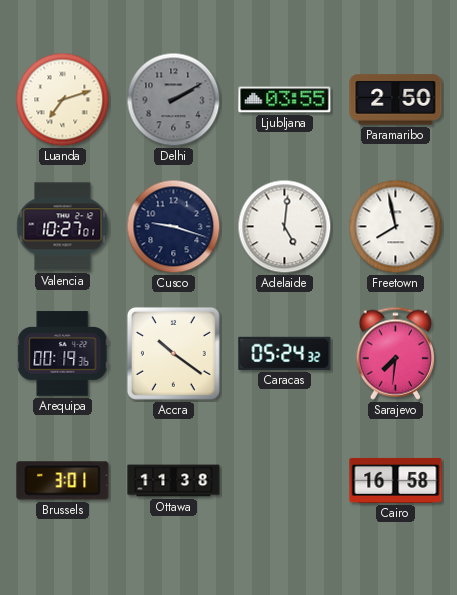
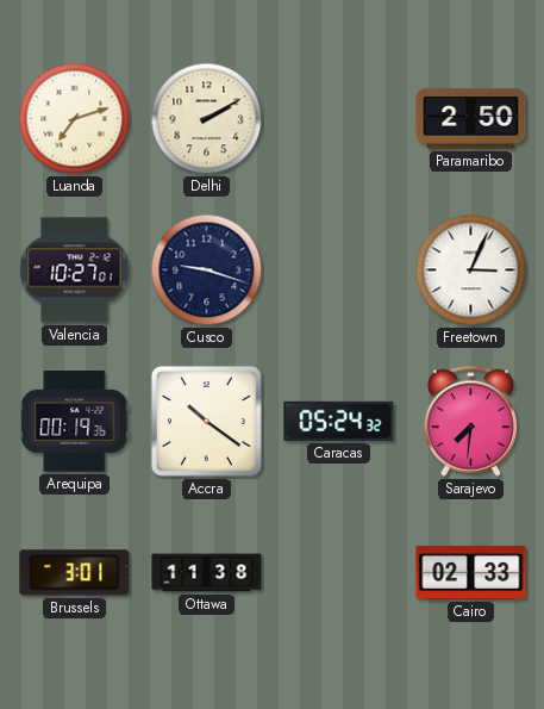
Delhi dial: grey -> cream
Ljubljana: 03:55 -> none
Adelaide: 5:01 -> none
Freetown: 7:58 -> 3:04
Cairo: 16:58 -> 02:33
